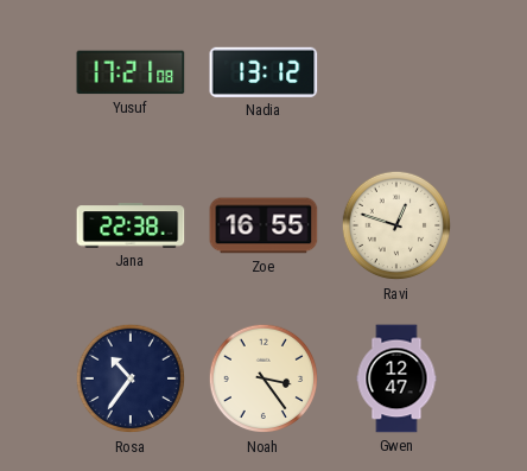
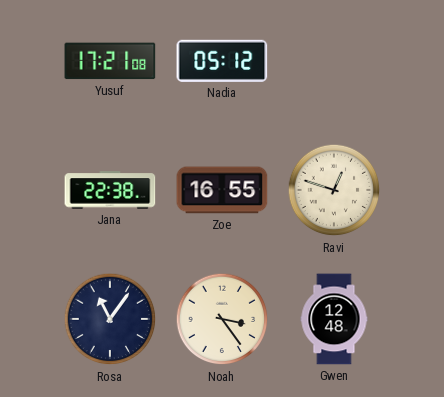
Nadia: 13:12 -> 05:12
Rosa: 10:36 -> 11:06
Gwen: 12:47 -> 12:48
